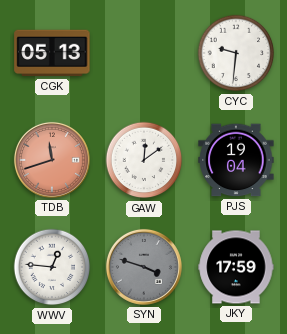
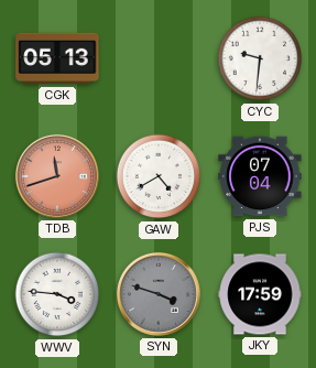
GAW: 12:09 -> 4:40
PJS: 19:04 -> 07:04
WWV: 12:46 -> 3:46
